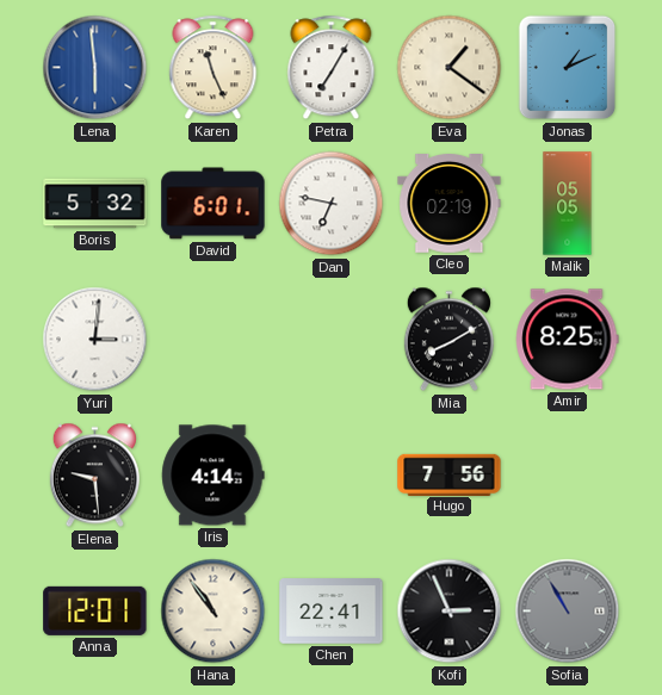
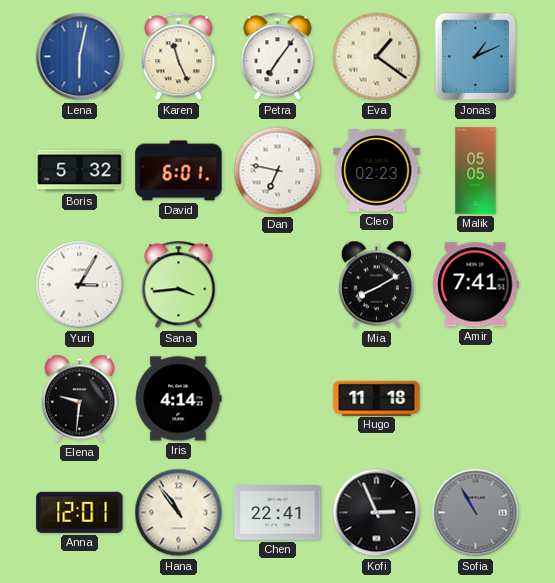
Lena: 5:59 -> 6:02
Petra: 7:05 -> 7:06
Cleo: 02:19 -> 02:23
Yuri: 3:01 -> 3:05
Sana: none -> 3:44
Amir: 8:25 -> 7:41
Elena: 9:29 -> 9:31
Hugo: 7:56 -> 11:18
